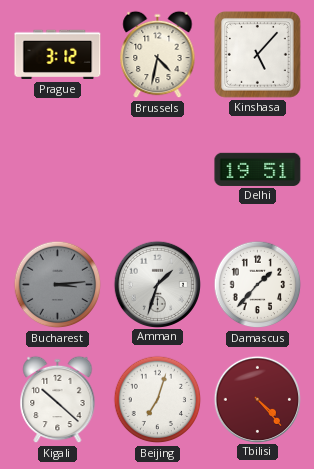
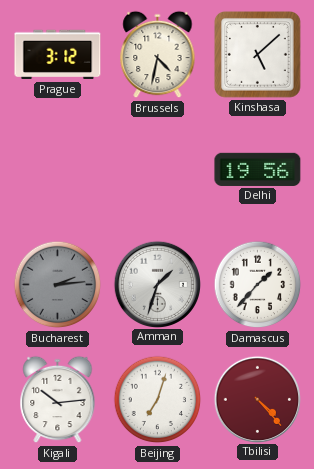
Kinshasa: 5:07 -> 5:08
Delhi: 19:51 -> 19:56
Bucharest: 3:14 -> 2:14
Kigali: 10:22 -> 10:14
